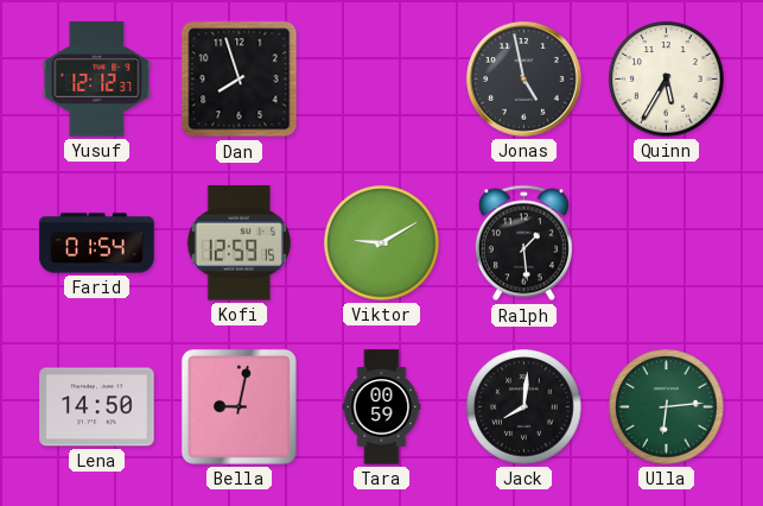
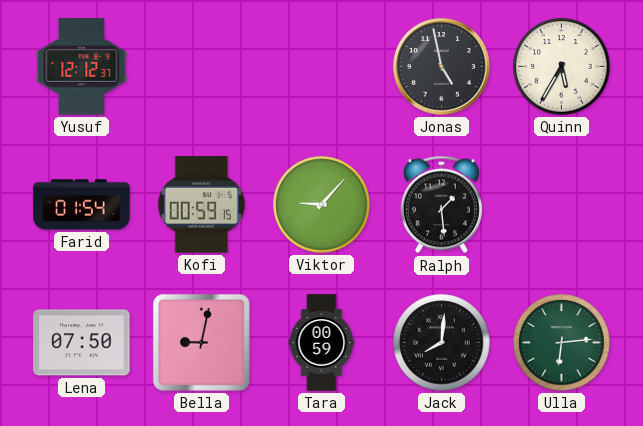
Dan: 7:57 -> none
Kofi: 12:59 -> 00:59
Viktor: 9:10 -> 9:07
Lena: 14:50 -> 07:50
